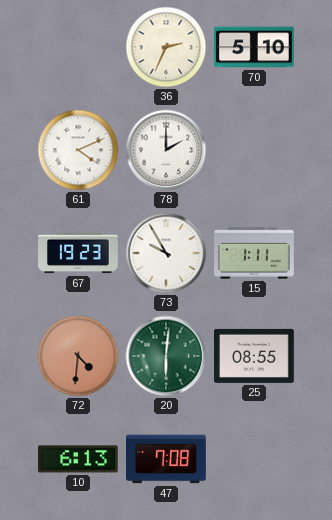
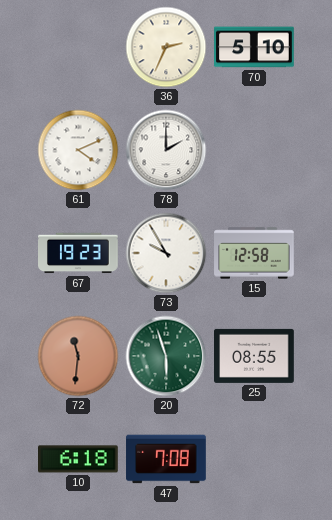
15: 1:11 -> 12:58
72: 4:31 -> 11:31
20: 6:01 -> 5:57
10: 6:13 -> 6:18
